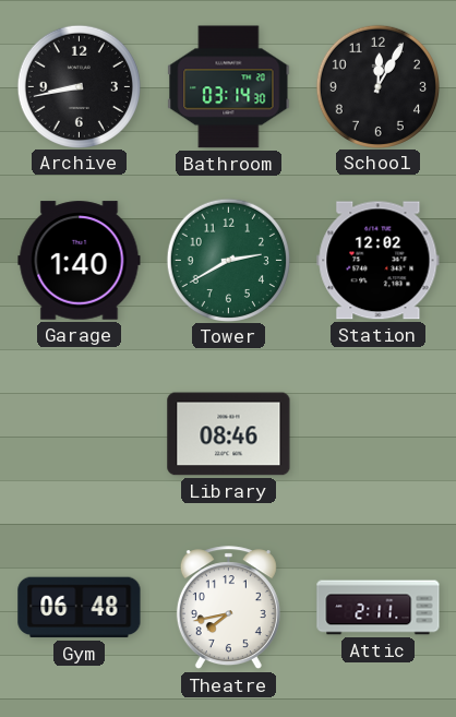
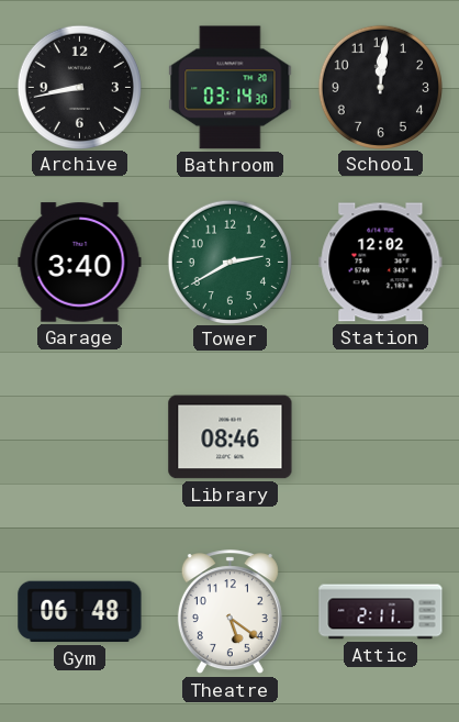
School: 12:05 -> 12:01
Garage: 1:40 -> 3:40
Theatre: 7:43 -> 5:21
